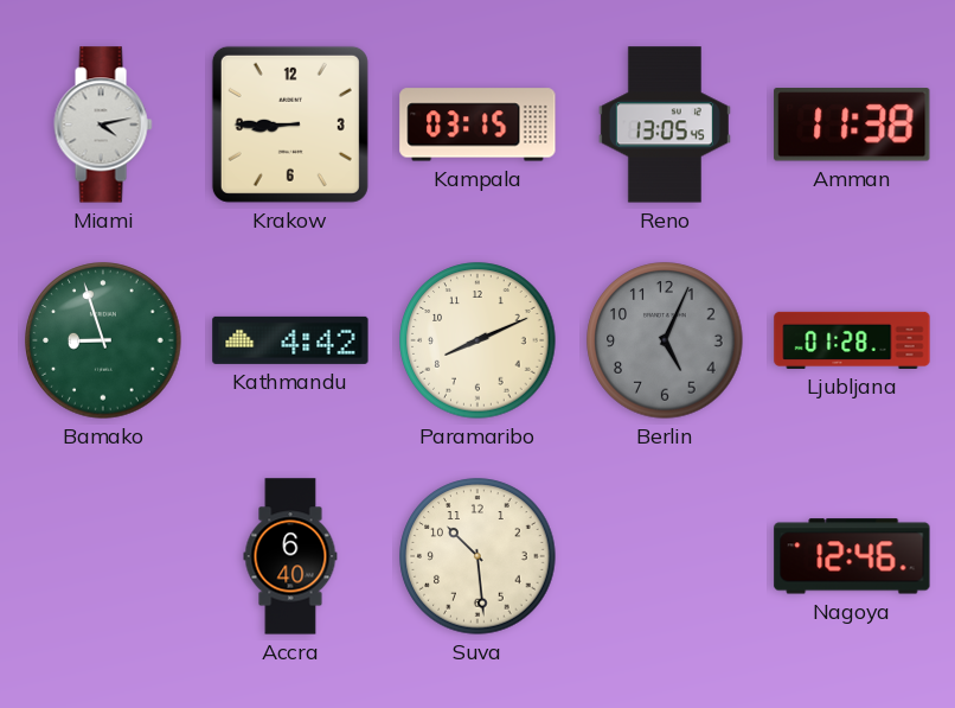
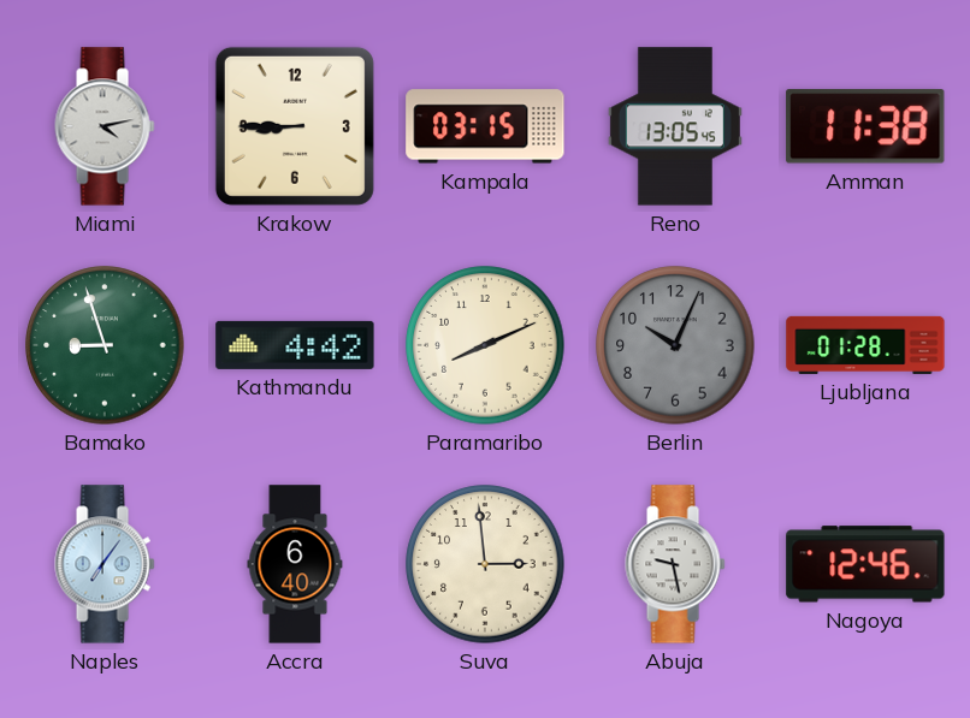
Berlin: 5:04 -> 10:04
Naples: none -> 7:06
Suva: 10:29 -> 2:59
Abuja: none -> 9:28
